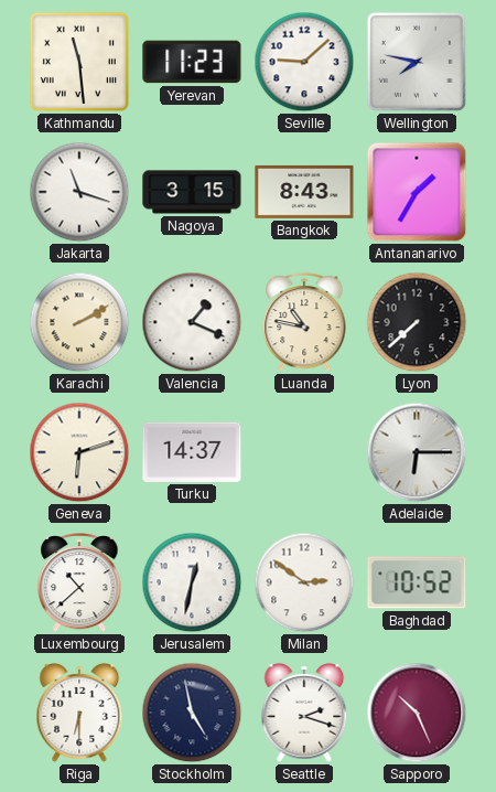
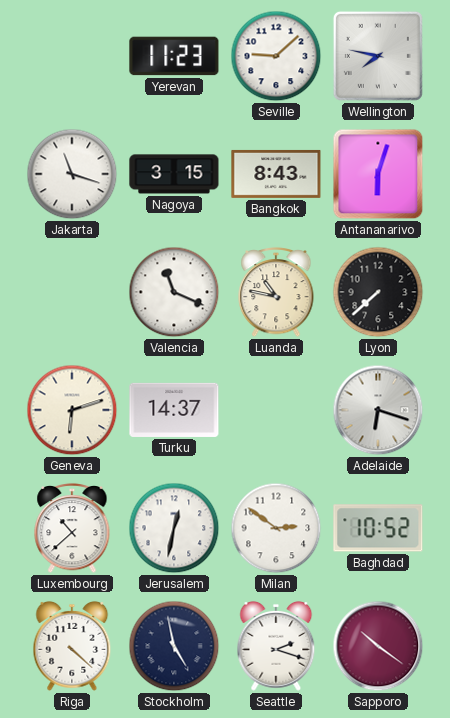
Kathmandu: 11:29 -> none
Antananarivo: 1:35 -> 6:03
Karachi: 2:10 -> none
Valencia: 1:19 -> 11:19
Adelaide: 6:15 -> 6:18
Riga: 6:30 -> 4:22
Sapporo: 10:26 -> 10:21
